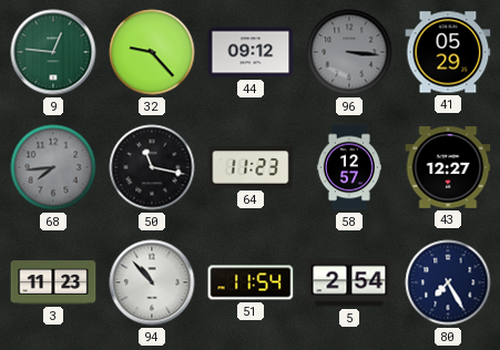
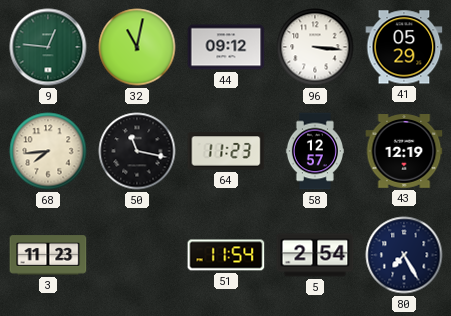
32: 9:23 -> 11:02
96 dial: grey -> white
68 dial: grey -> cream
43: 12:27 -> 12:19
94: 10:53 -> none
